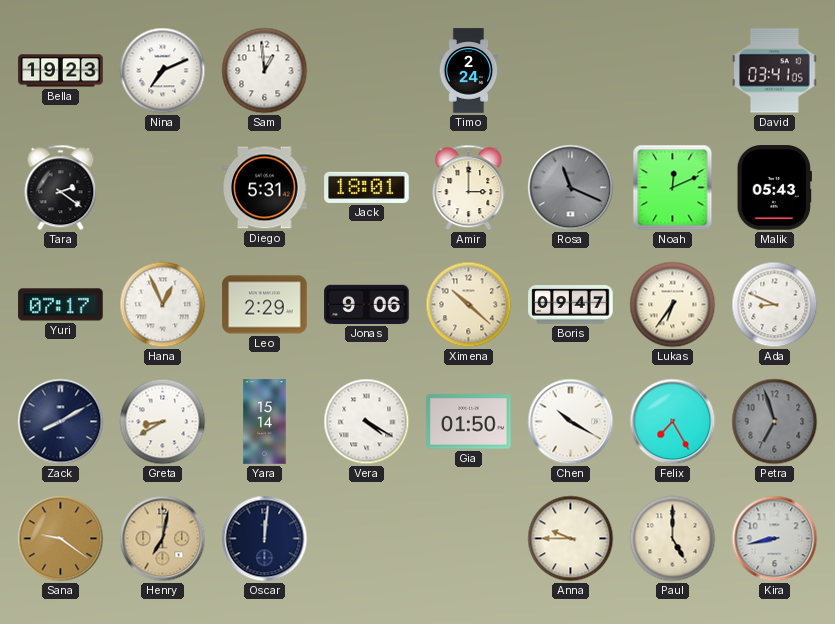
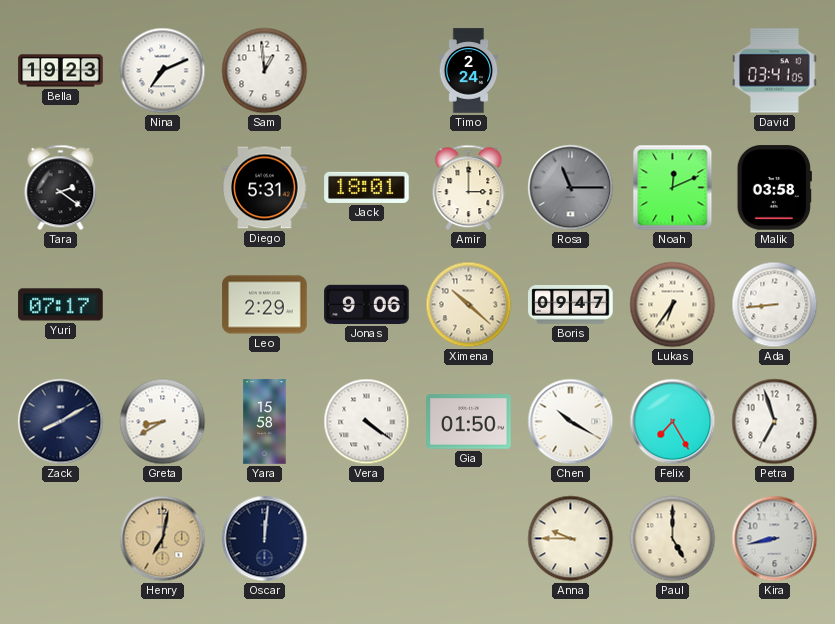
Rosa: 11:19 -> 11:15
Malik: 05:43 -> 03:58
Hana: 12:56 -> none
Ada: 8:49 -> 8:44
Yara: 15:14 -> 15:58
Vera: 4:20 -> 4:21
Petra dial: grey -> white
Sana: 9:21 -> none
